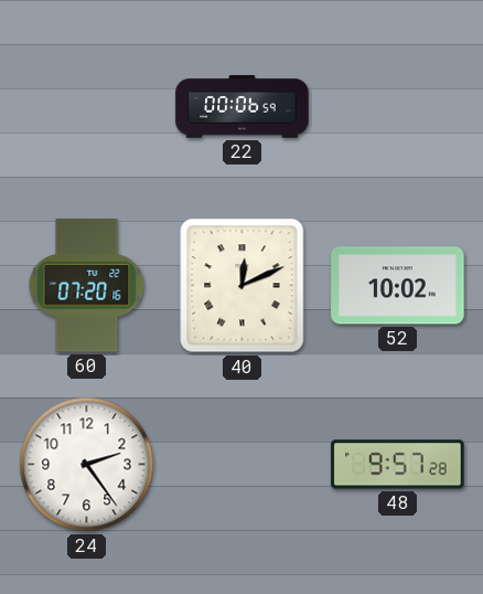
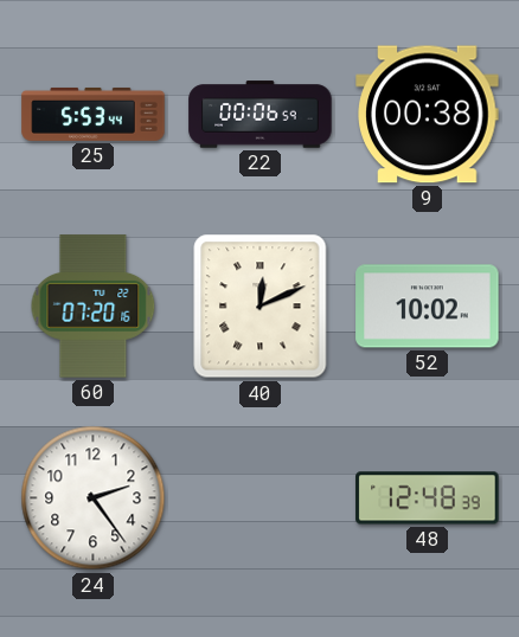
25: none -> 5:53
9: none -> 00:38
48: 9:57 -> 12:48
